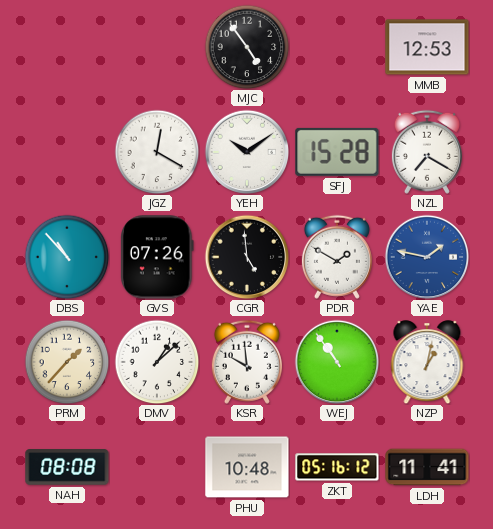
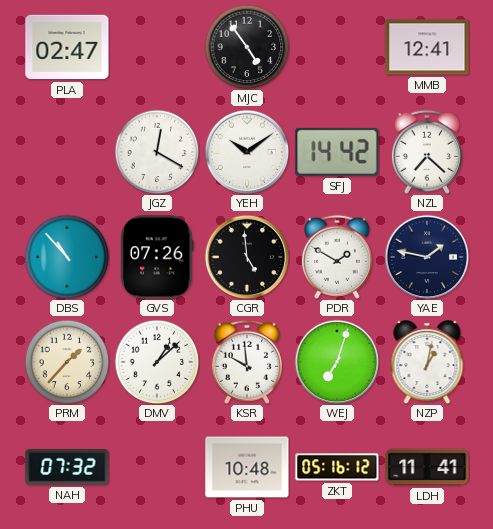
PLA: none -> 02:47
MMB: 12:53 -> 12:41
SFJ: 15:28 -> 14:42
NZL: 7:20 -> 7:22
YAE dial: blue -> navy
WEJ: 10:54 -> 7:03
NAH: 08:08 -> 07:32
